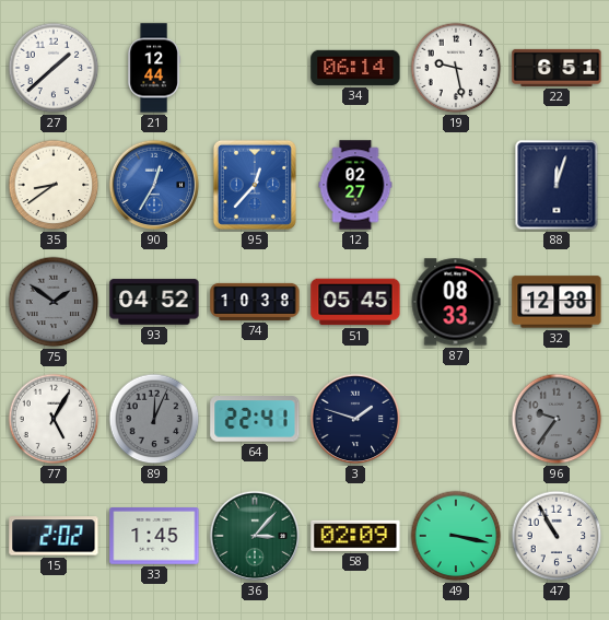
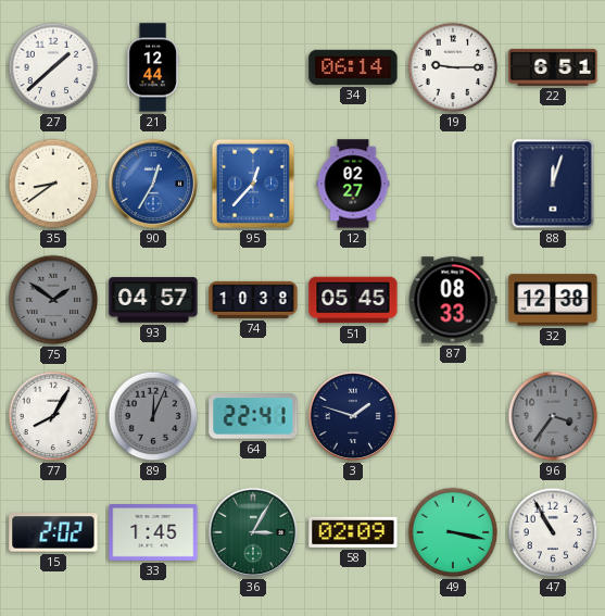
19: 9:28 -> 9:15
93: 04:52 -> 04:57
77: 5:05 -> 8:05
96: 9:36 -> 3:36
36: 3:07 -> 3:05
